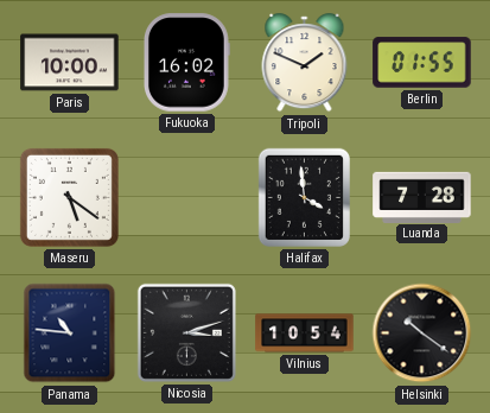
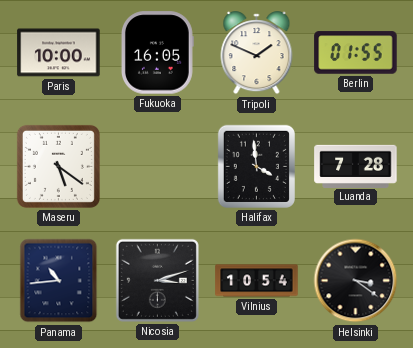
Fukuoka: 16:02 -> 16:05
Panama: 10:46 -> 10:44
Helsinki: 10:21 -> 3:21
